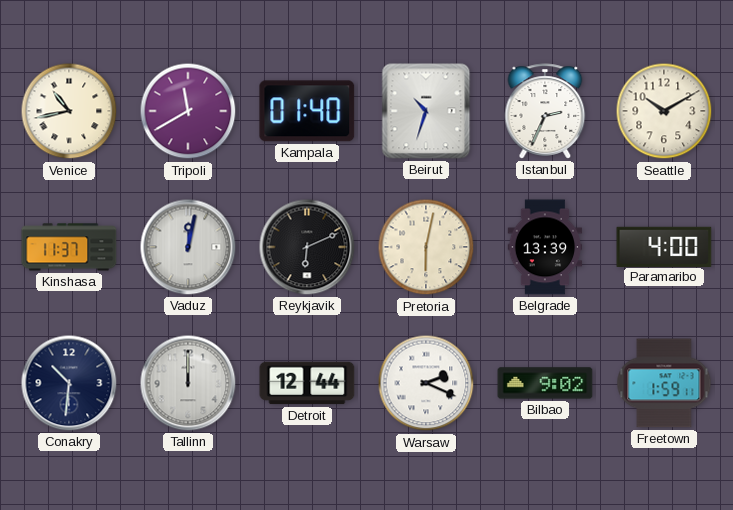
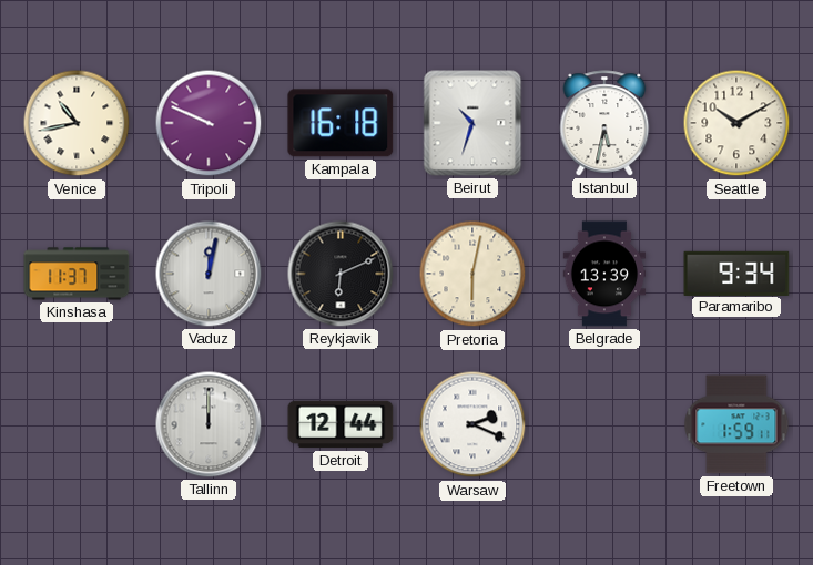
Tripoli: 11:40 -> 9:49
Kampala: 01:40 -> 16:18
Istanbul: 2:34 -> 5:32
Paramaribo: 4:00 -> 9:34
Conakry: 10:31 -> none
Bilbao: 9:02 -> none
